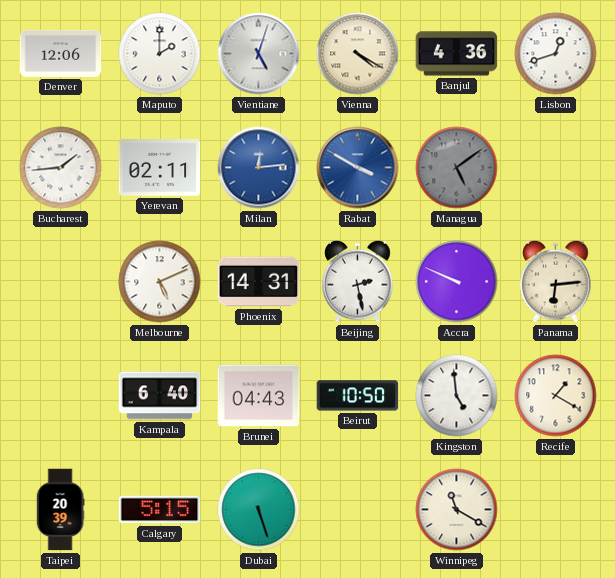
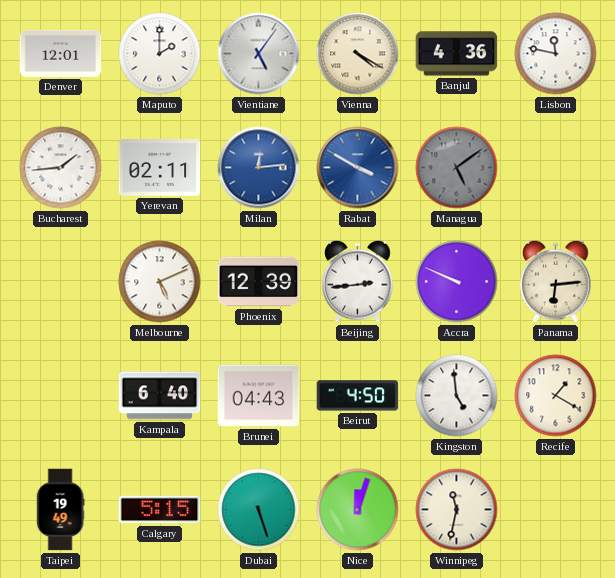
Denver: 12:06 -> 12:01
Vientiane: 5:03 -> 5:06
Lisbon: 12:42 -> 11:47
Phoenix: 14:31 -> 12:39
Beijing: 2:28 -> 2:44
Beirut: 10:50 -> 4:50
Taipei: 20:39 -> 19:49
Nice: none -> 12:03
Winnipeg: 11:20 -> 11:32
